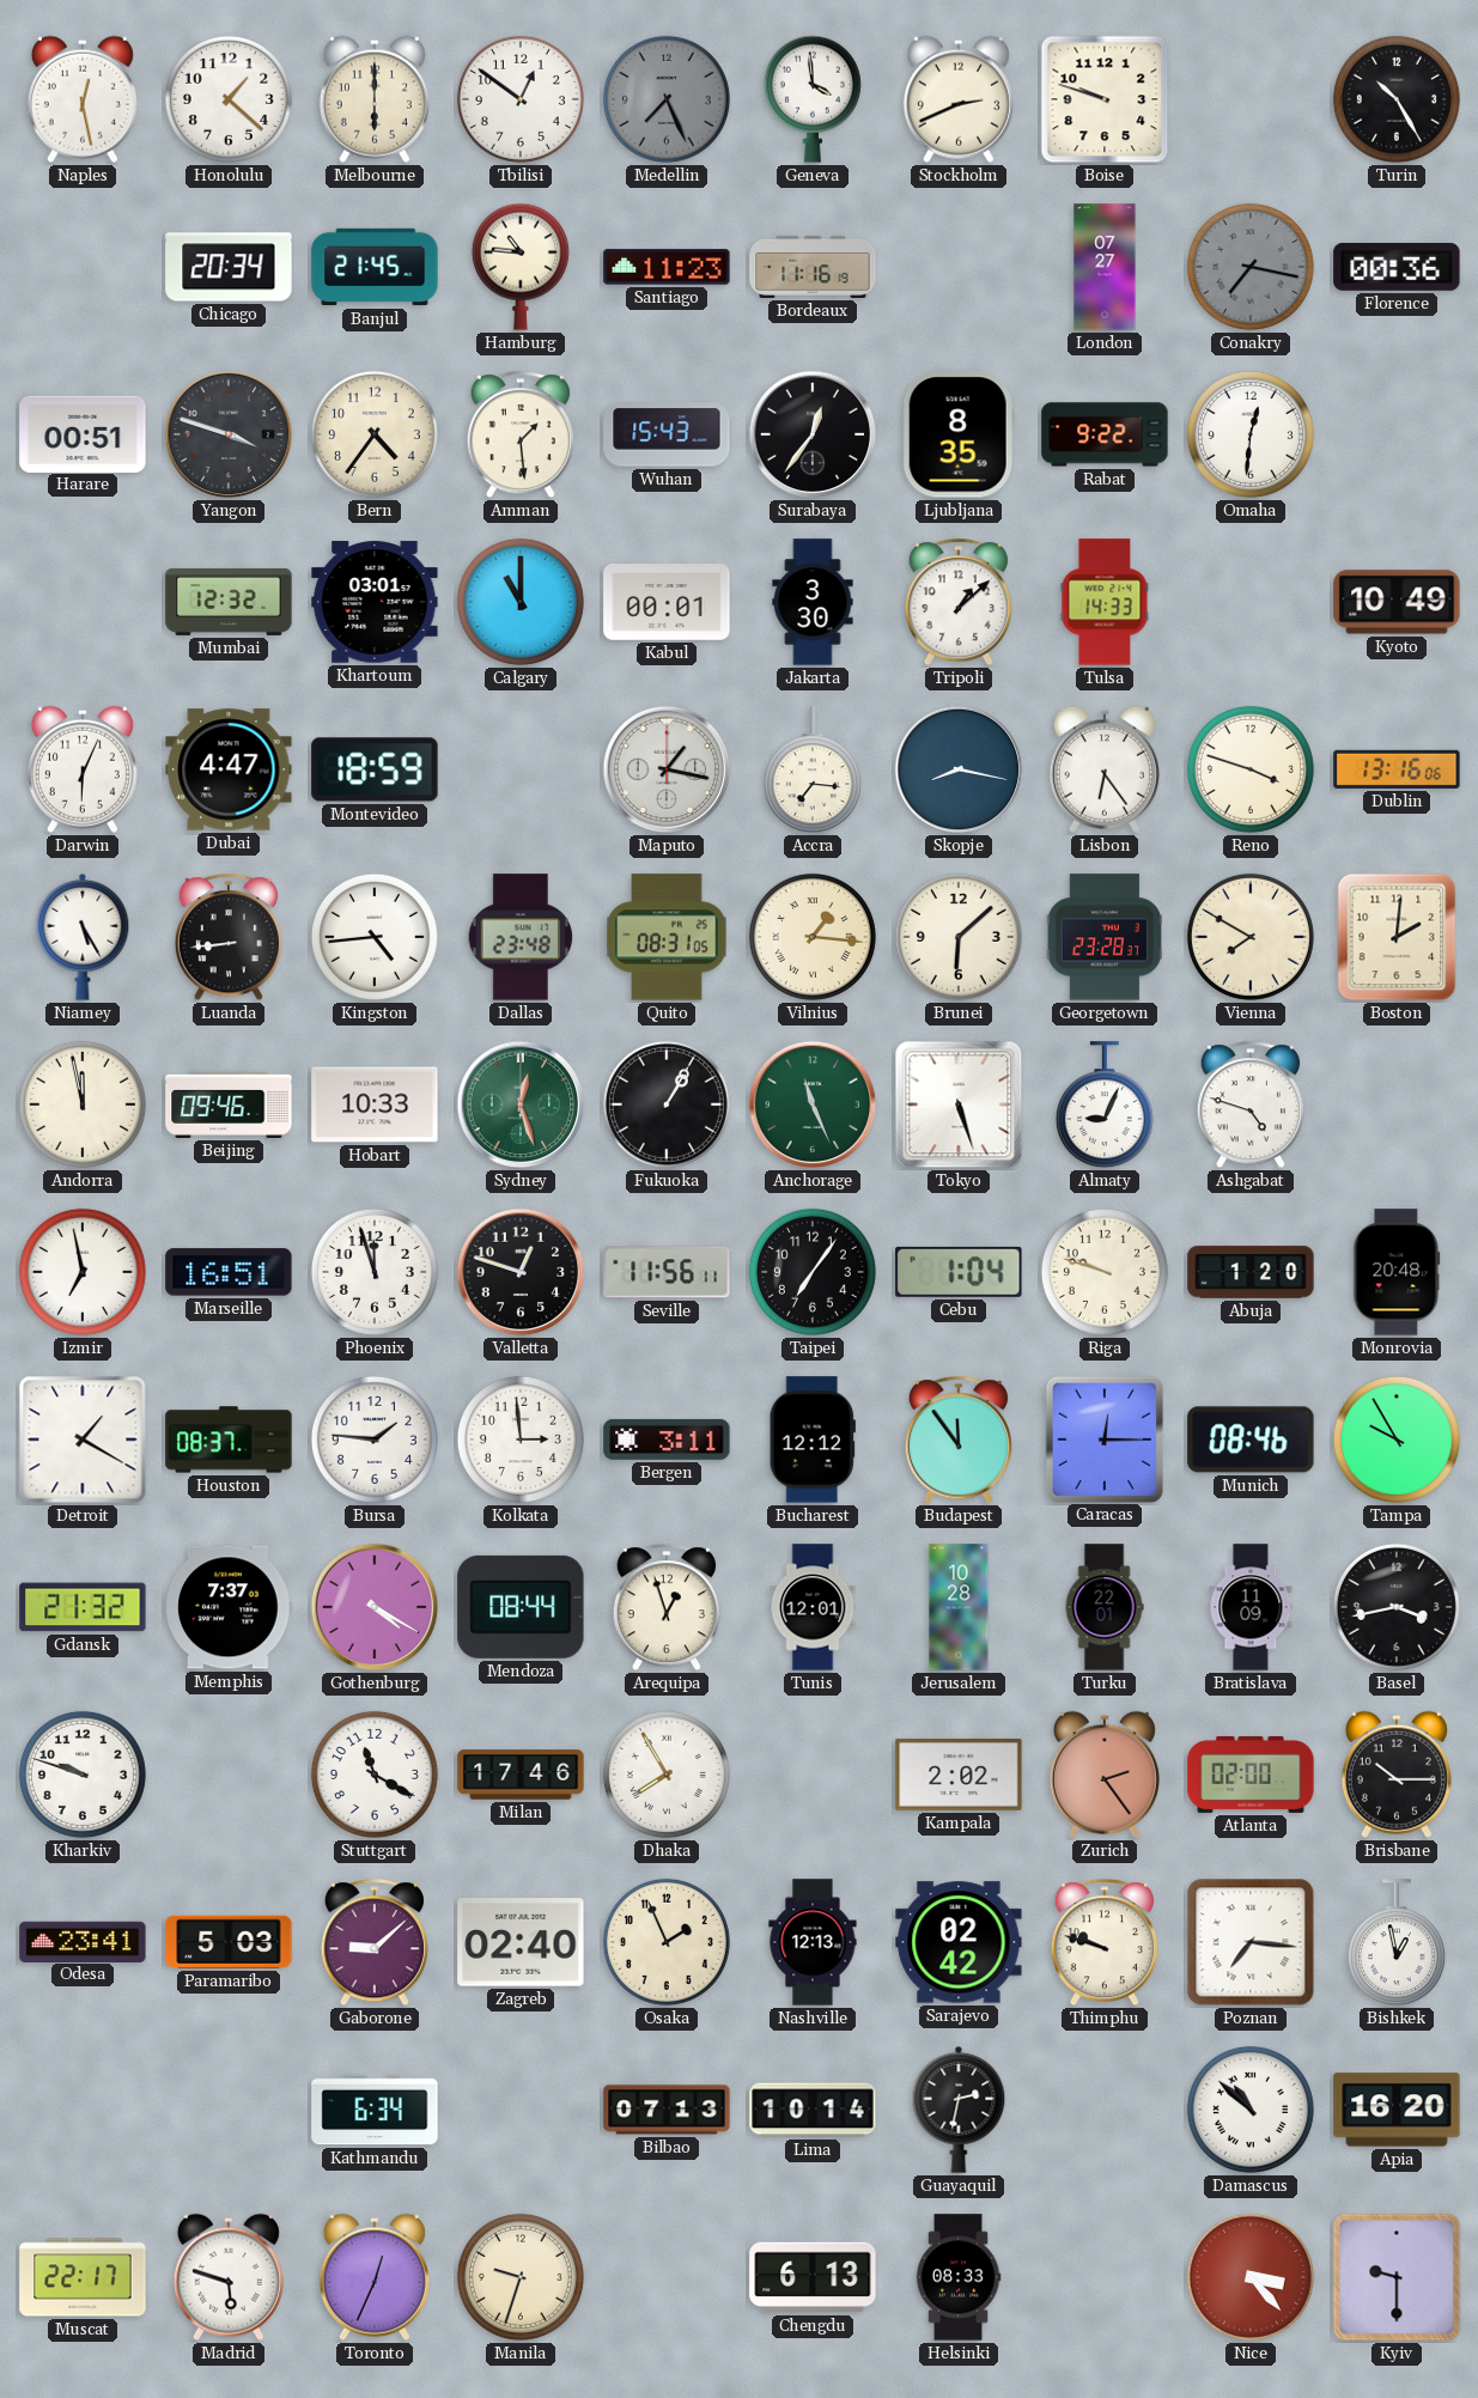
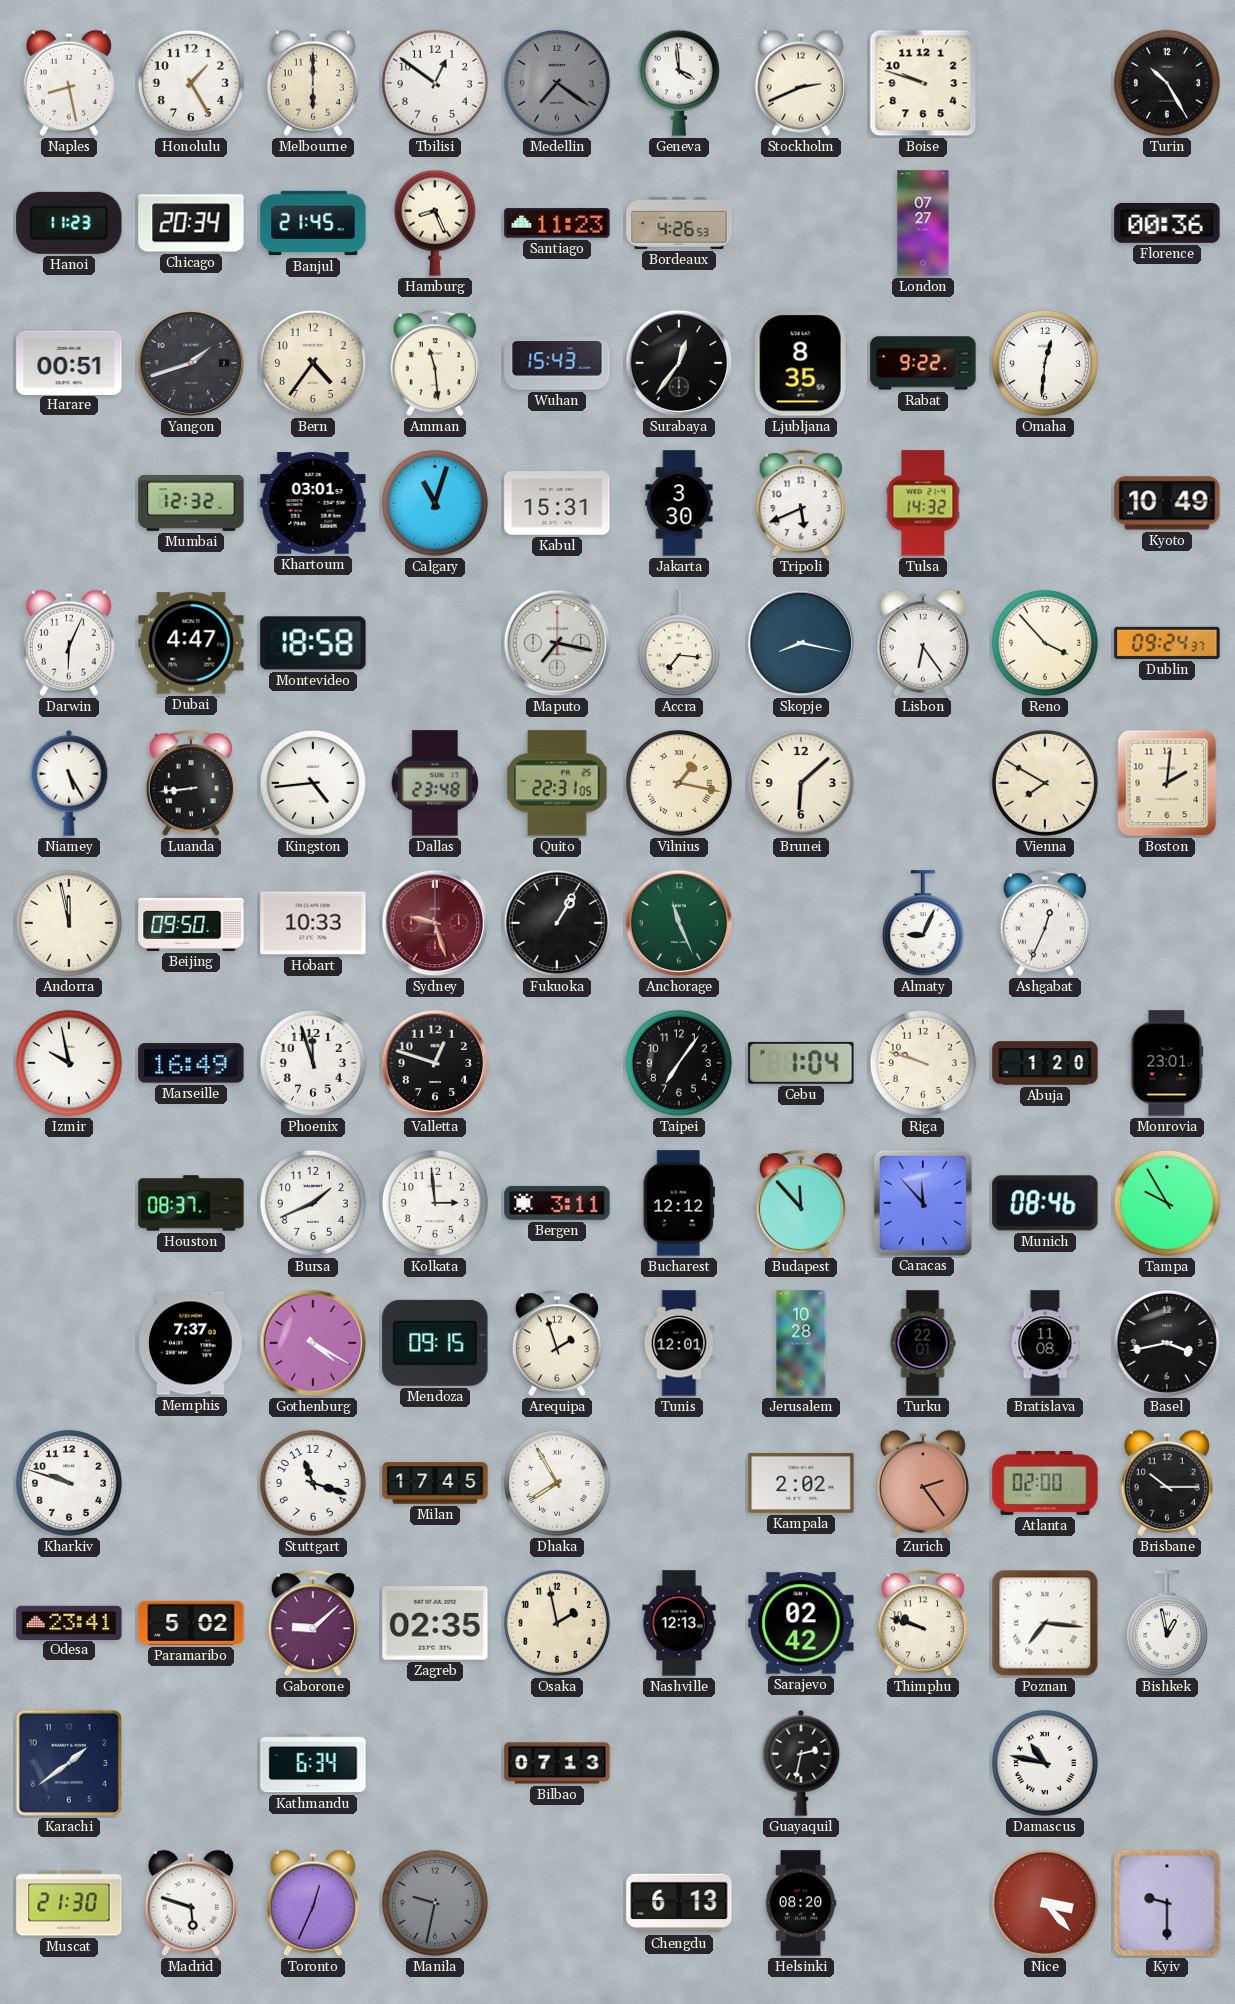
Naples: 12:28 -> 8:28
Honolulu: 1:22 -> 1:25
Medellin: 7:26 -> 7:21
Hanoi: none -> 11:23
Hamburg: 10:46 -> 8:26
Bordeaux: 11:16 -> 4:26
Conakry: 7:17 -> none
Yangon: 3:48 -> 1:42
Amman: 1:29 -> 11:29
Calgary: 11:00 -> 11:03
Kabul: 00:01 -> 15:31
Tripoli: 1:08 -> 5:41
Tulsa: 14:33 -> 14:32
Montevideo: 18:59 -> 18:58
Maputo: 1:17 -> 7:17
Reno: 3:48 -> 3:53
Dublin: 13:16 -> 09:24
Quito: 08:31 -> 22:31
Vilnius: 1:16 -> 1:17
Georgetown: 23:28 -> none
Beijing: 09:46 -> 09:50
Sydney: 12:27 -> 9:27
Sydney dial: green -> burgundy
Tokyo: 5:27 -> none
Ashgabat: 4:48 -> 12:34
Izmir: 6:58 -> 9:58
Marseille: 16:51 -> 16:49
Seville: 11:56 -> none
Monrovia: 20:48 -> 23:01
Detroit: 1:20 -> none
Bursa: 1:46 -> 1:41
Budapest: 11:54 -> 11:53
Caracas: 12:15 -> 11:53
Gdansk: 21:32 -> none
Mendoza: 08:44 -> 09:15
Arequipa: 12:57 -> 1:57
Bratislava: 11:09 -> 11:08
Stuttgart: 11:20 -> 11:18
Milan: 17:46 -> 17:45
Paramaribo: 5:03 -> 5:02
Zagreb: 02:40 -> 02:35
Osaka: 1:56 -> 1:58
Karachi: none -> 1:39
Lima: 10:14 -> none
Damascus: 10:52 -> 10:47
Apia: 16:20 -> none
Muscat: 22:17 -> 21:30
Manila: 9:33 -> 9:32
Manila dial: cream -> grey
Helsinki: 08:33 -> 08:20
